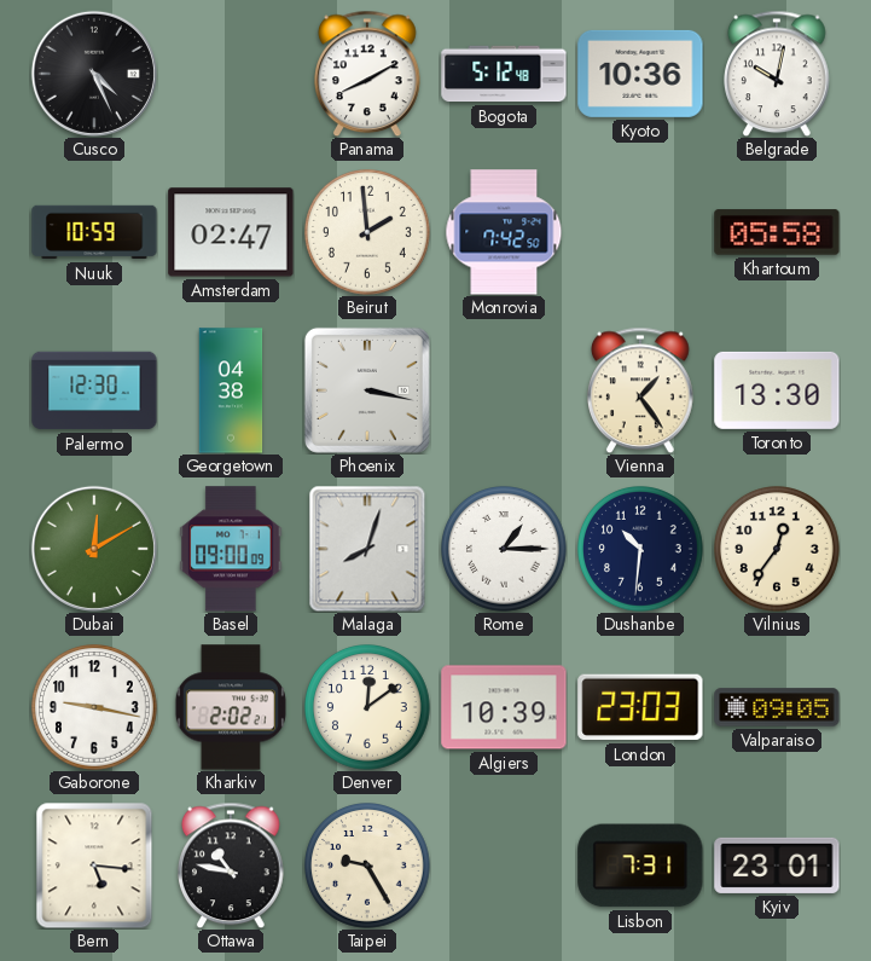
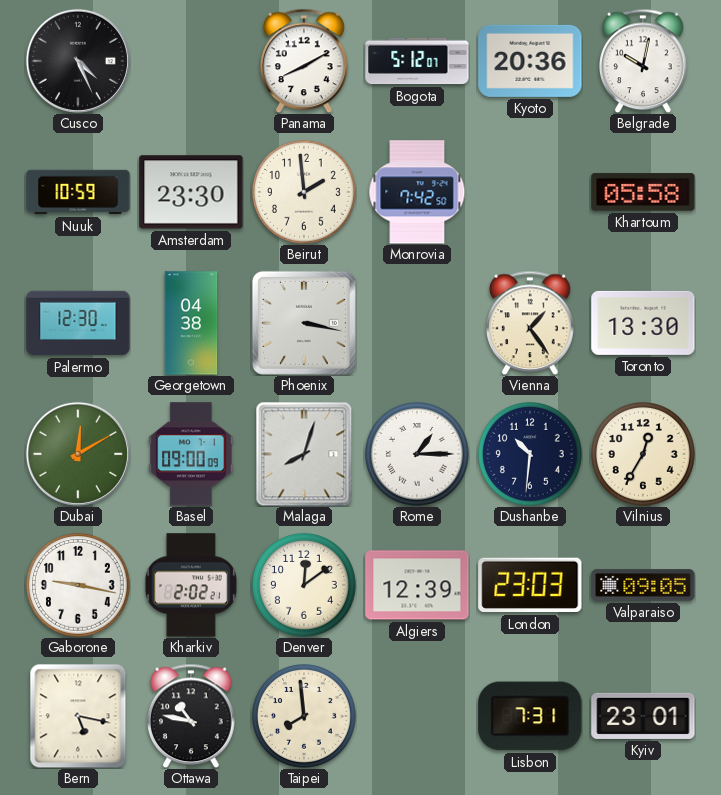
Bogota: 5:12:48 -> 5:12:07
Kyoto: 10:36 -> 20:36
Amsterdam: 02:47 -> 23:30
Vilnius: 12:36 -> 12:35
Algiers: 10:39 -> 12:39
Bern: 5:16 -> 5:17
Taipei: 9:25 -> 7:59
